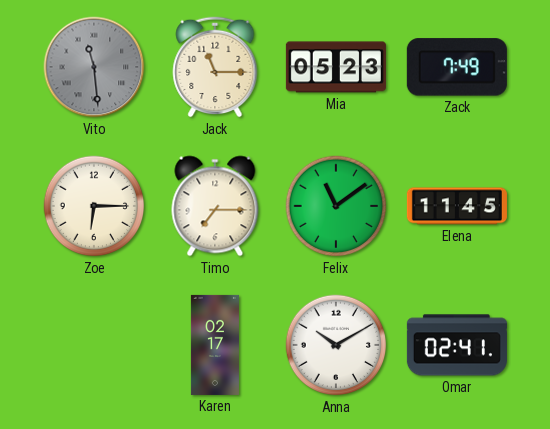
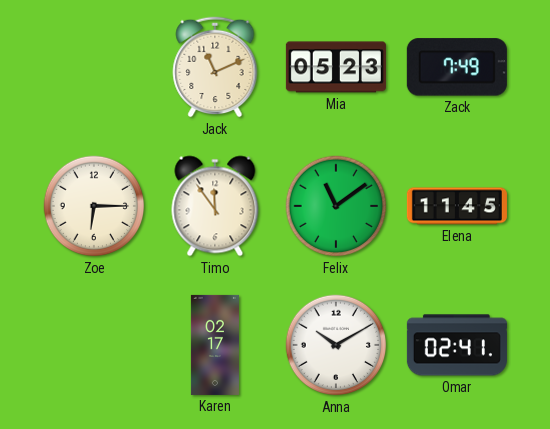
Vito: 11:29 -> none
Jack: 11:15 -> 11:11
Timo: 7:15 -> 11:54
